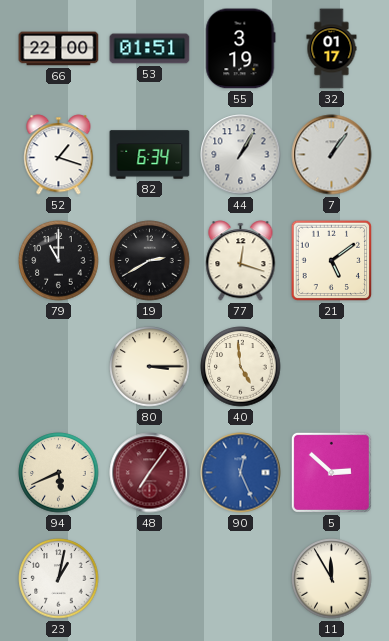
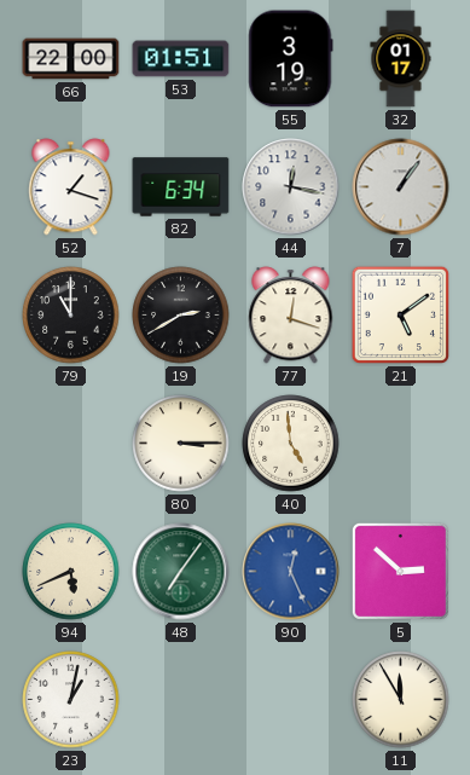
44: 1:05 -> 12:17
48 dial: burgundy -> green
